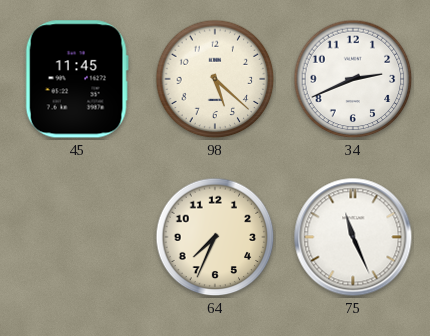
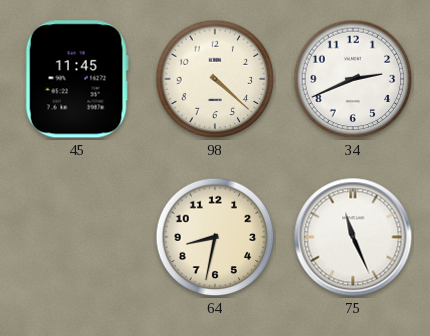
98: 5:22 -> 4:22
64: 7:34 -> 8:32
